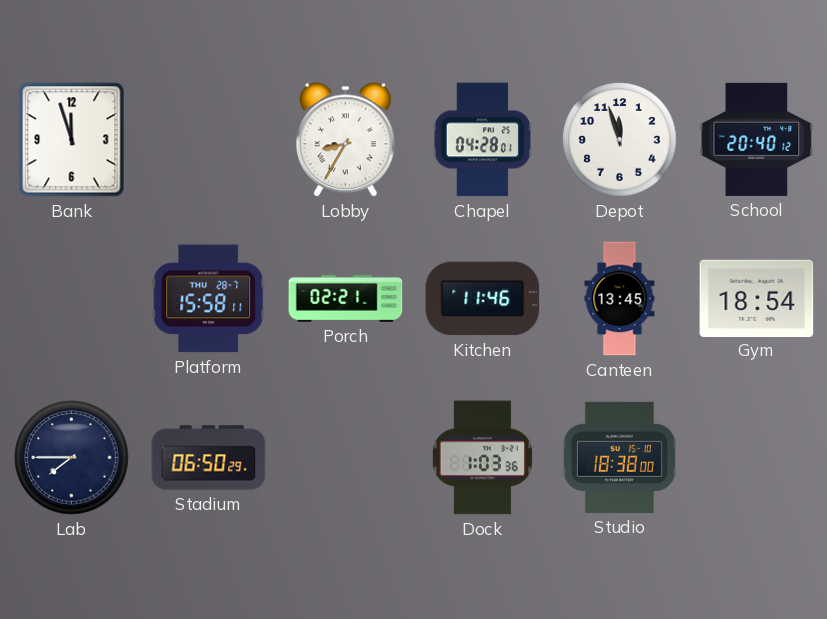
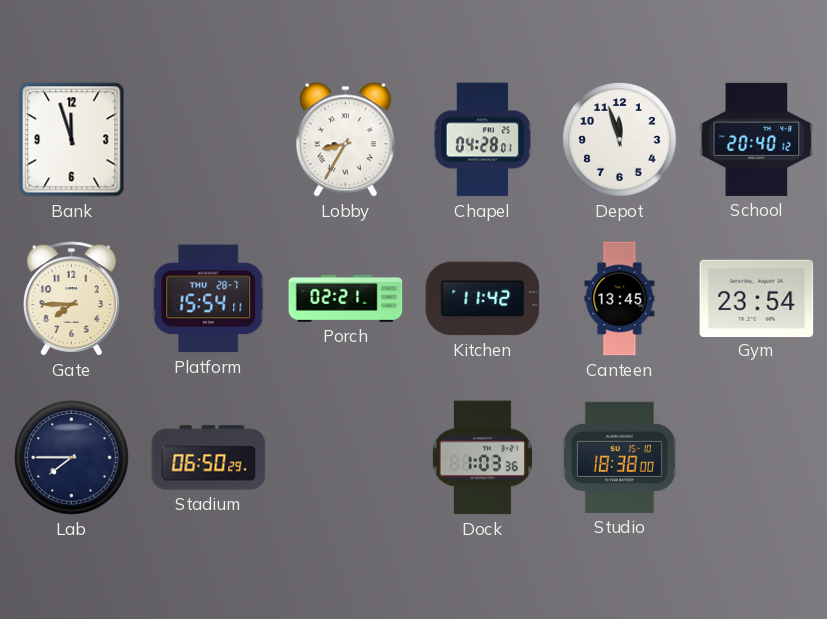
Gate: none -> 7:45
Platform: 15:58 -> 15:54
Kitchen: 11:46 -> 11:42
Gym: 18:54 -> 23:54
